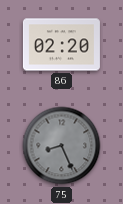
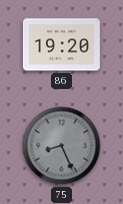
86: 02:20 -> 19:20
